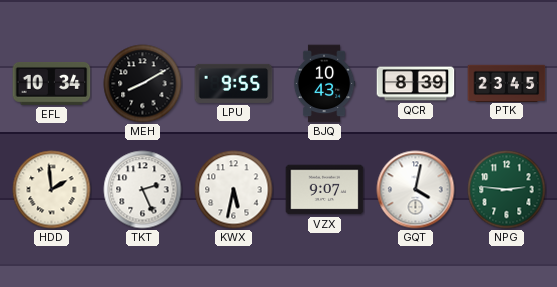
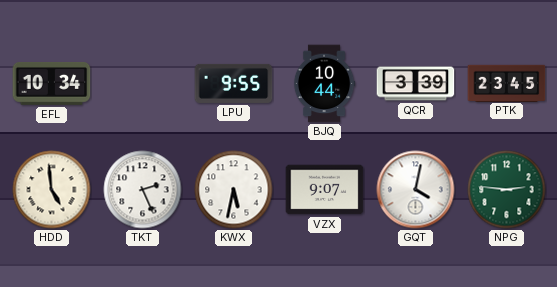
MEH: 8:10 -> none
BJQ: 10:43 -> 10:44
QCR: 8:39 -> 3:39
HDD: 1:59 -> 4:59
